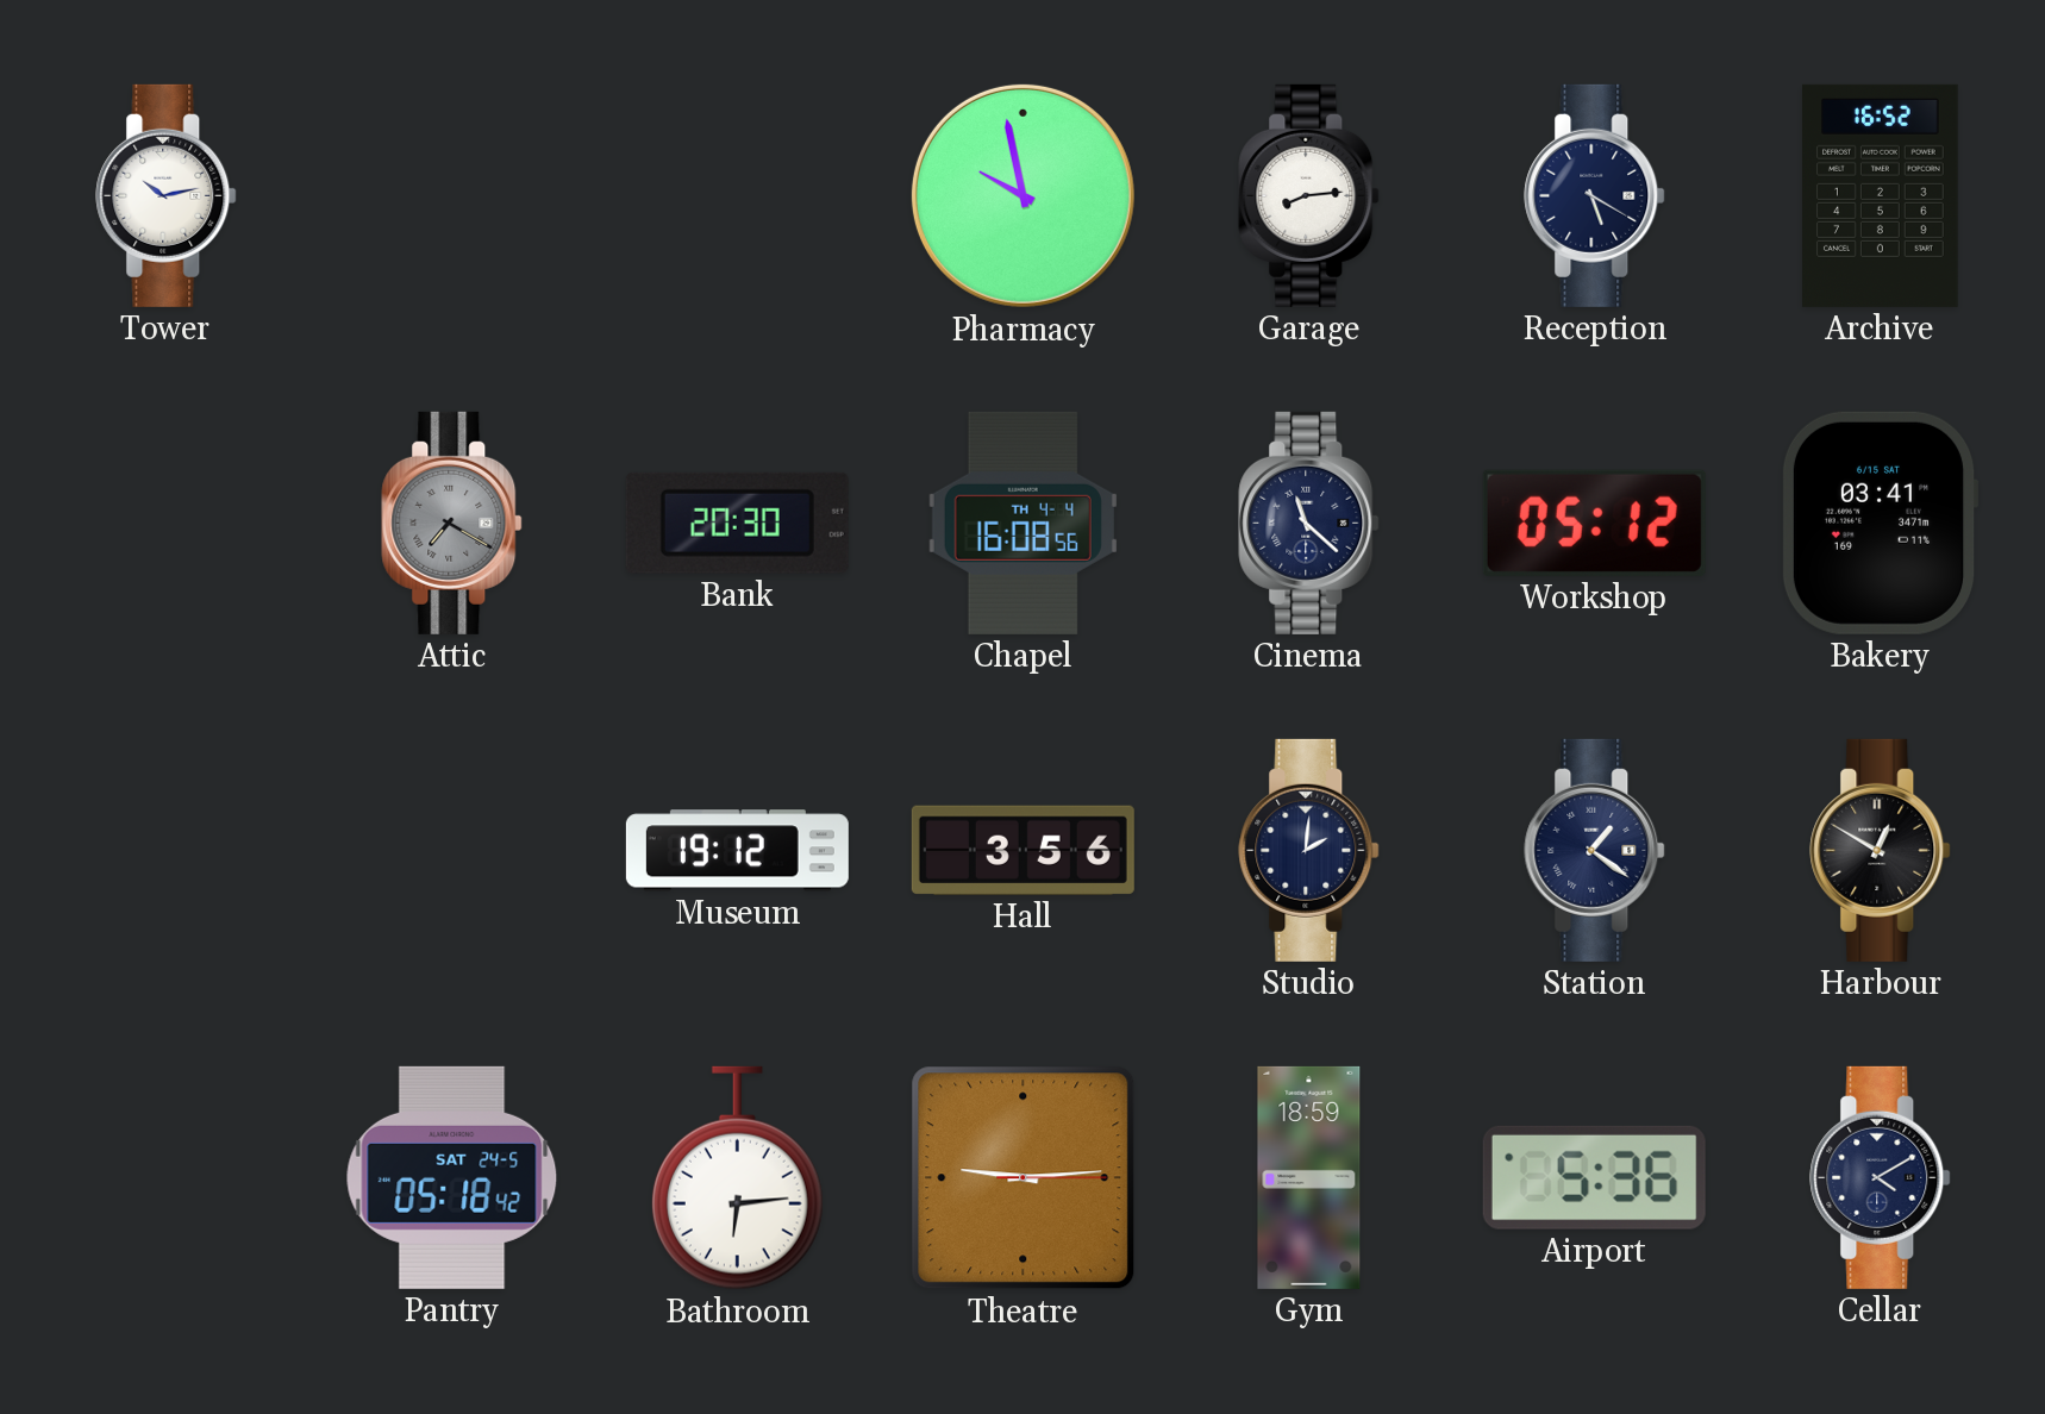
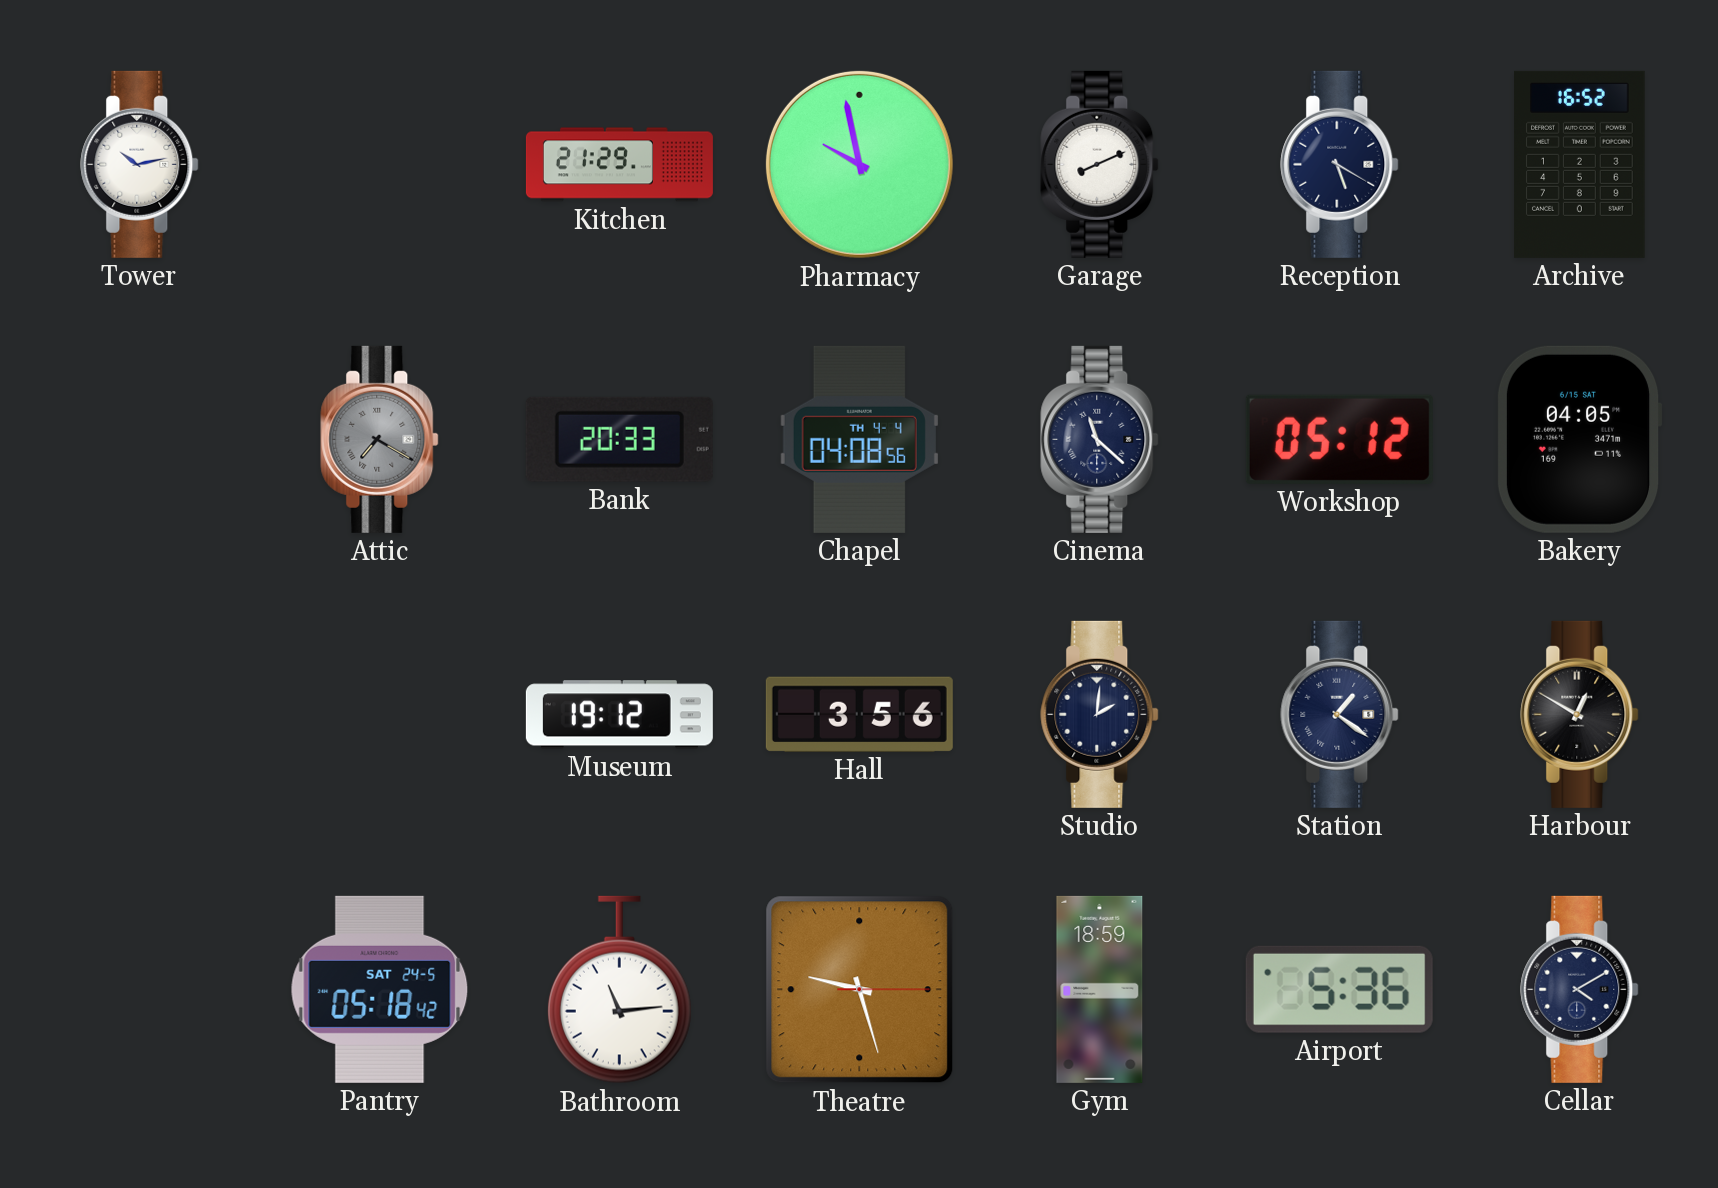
Kitchen: none -> 21:29
Garage: 8:14 -> 8:11
Bank: 20:30 -> 20:33
Chapel: 16:08 -> 04:08
Bakery: 03:41 -> 04:05
Bathroom: 6:14 -> 11:14
Theatre: 9:14 -> 9:27
